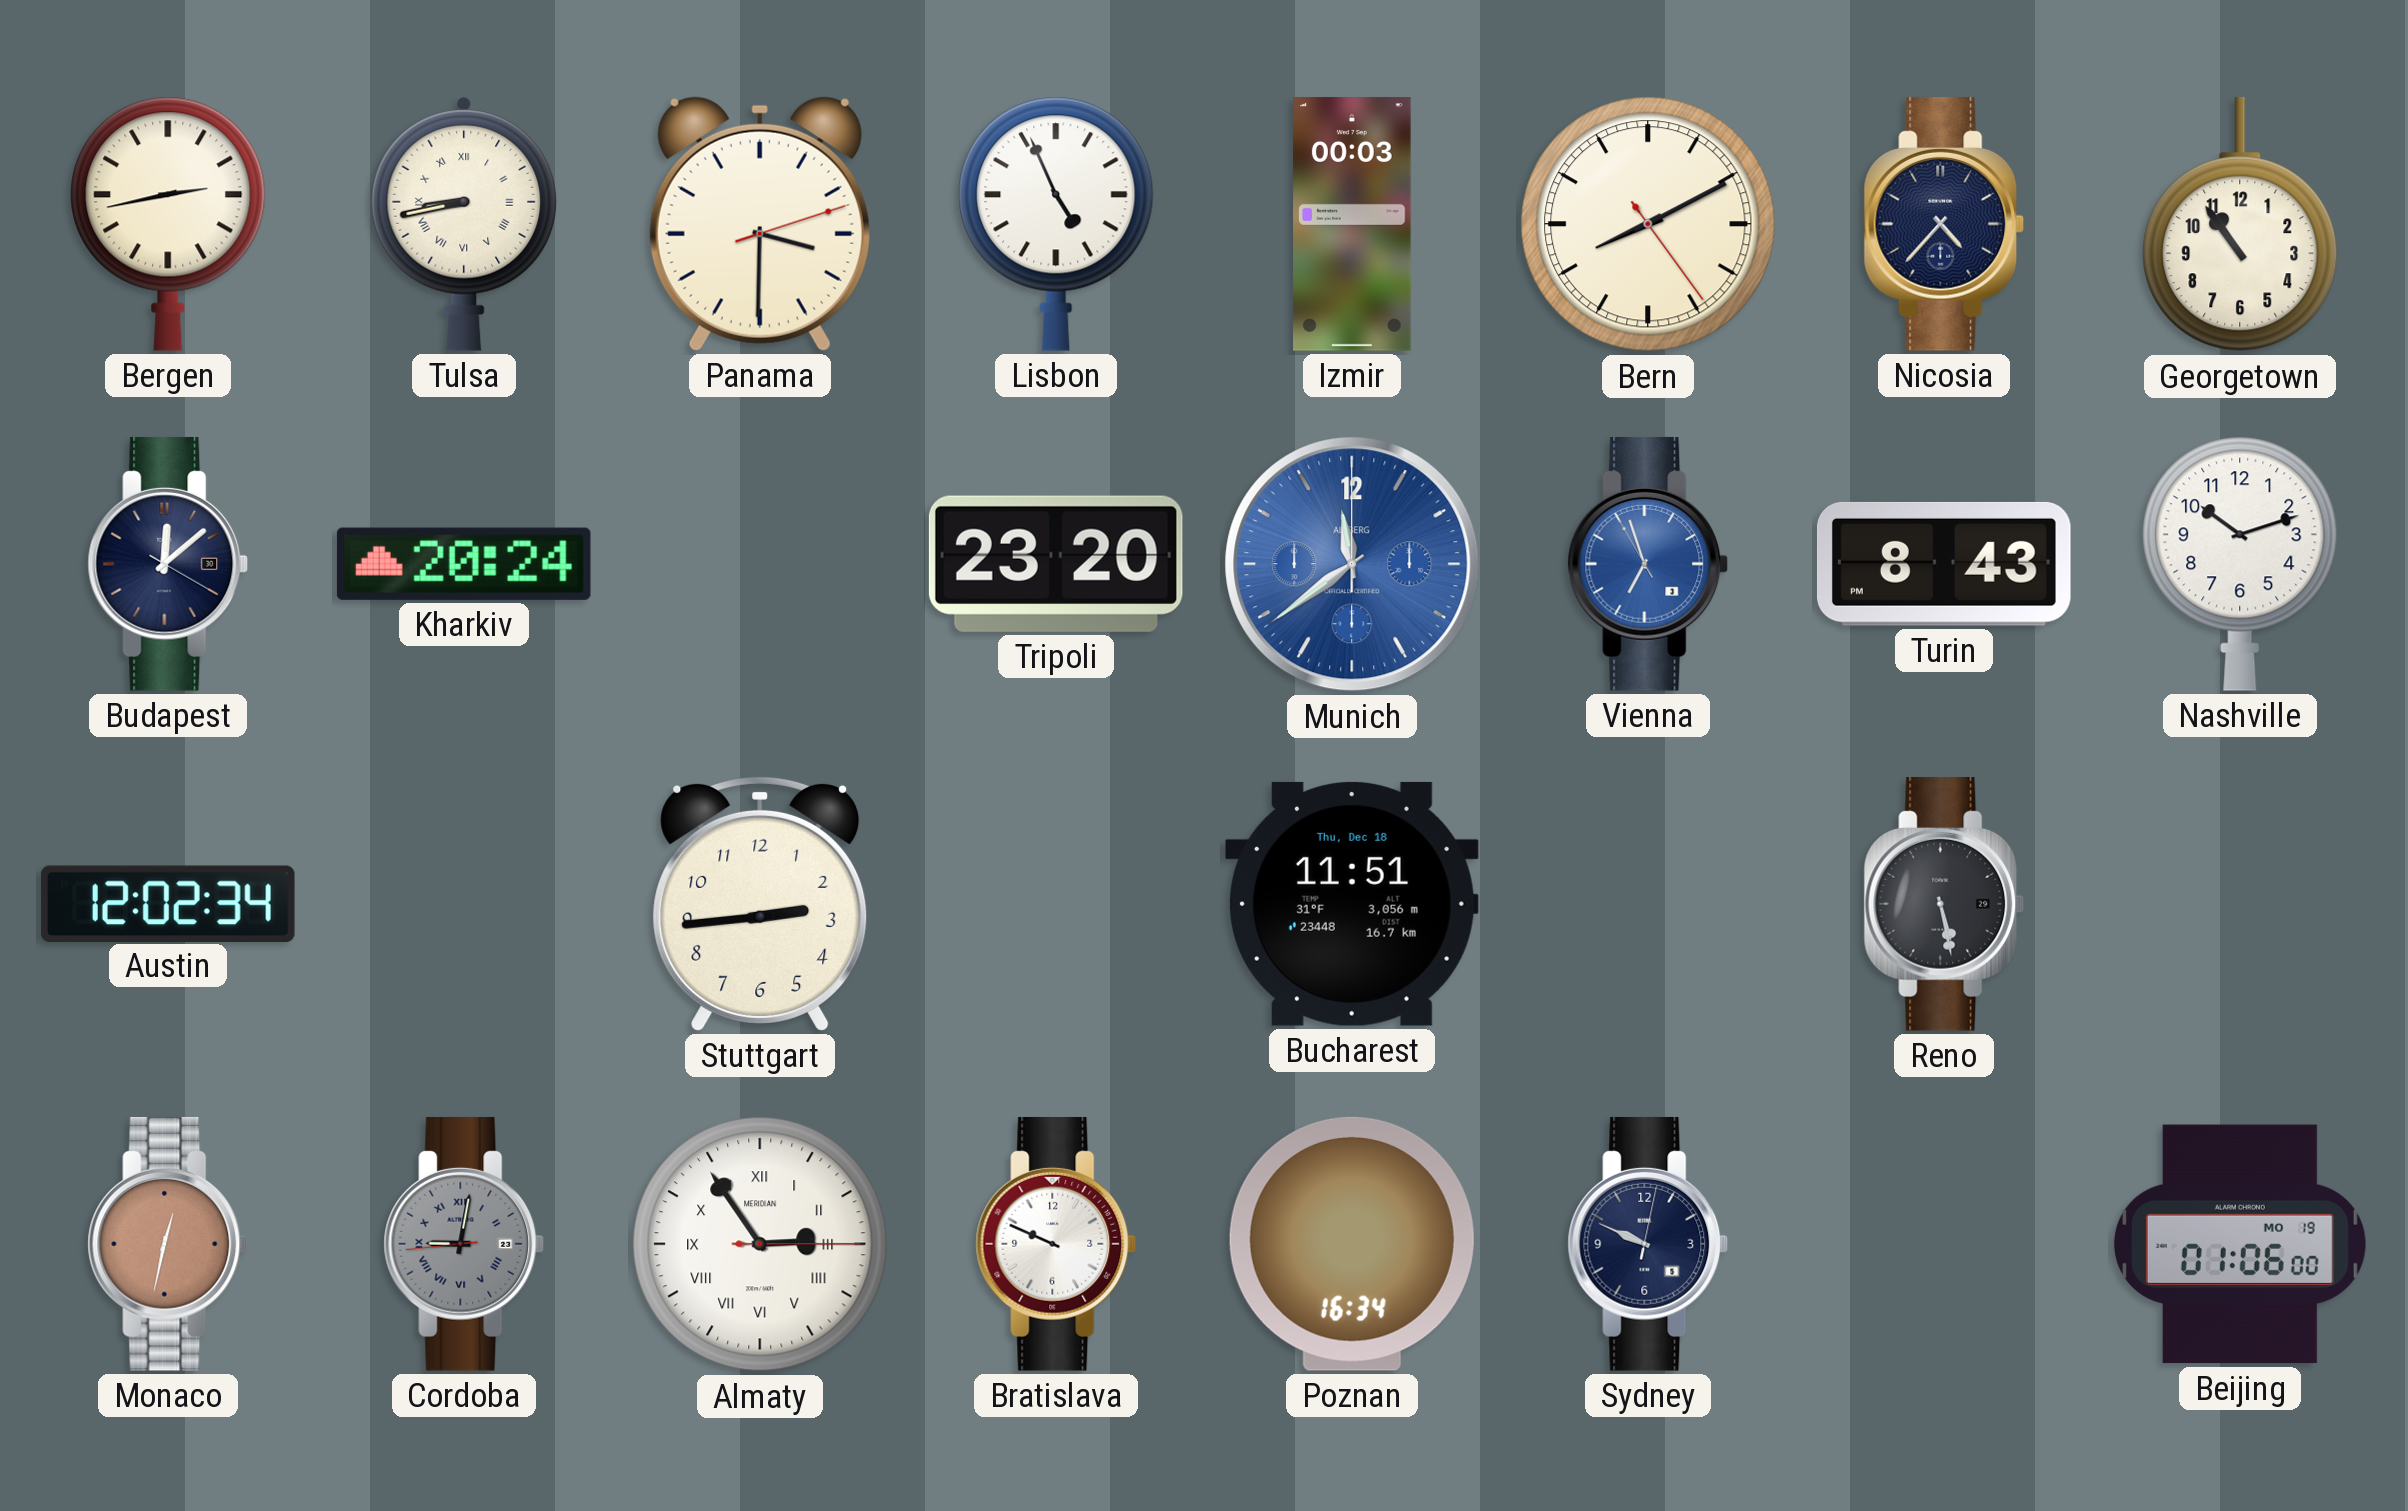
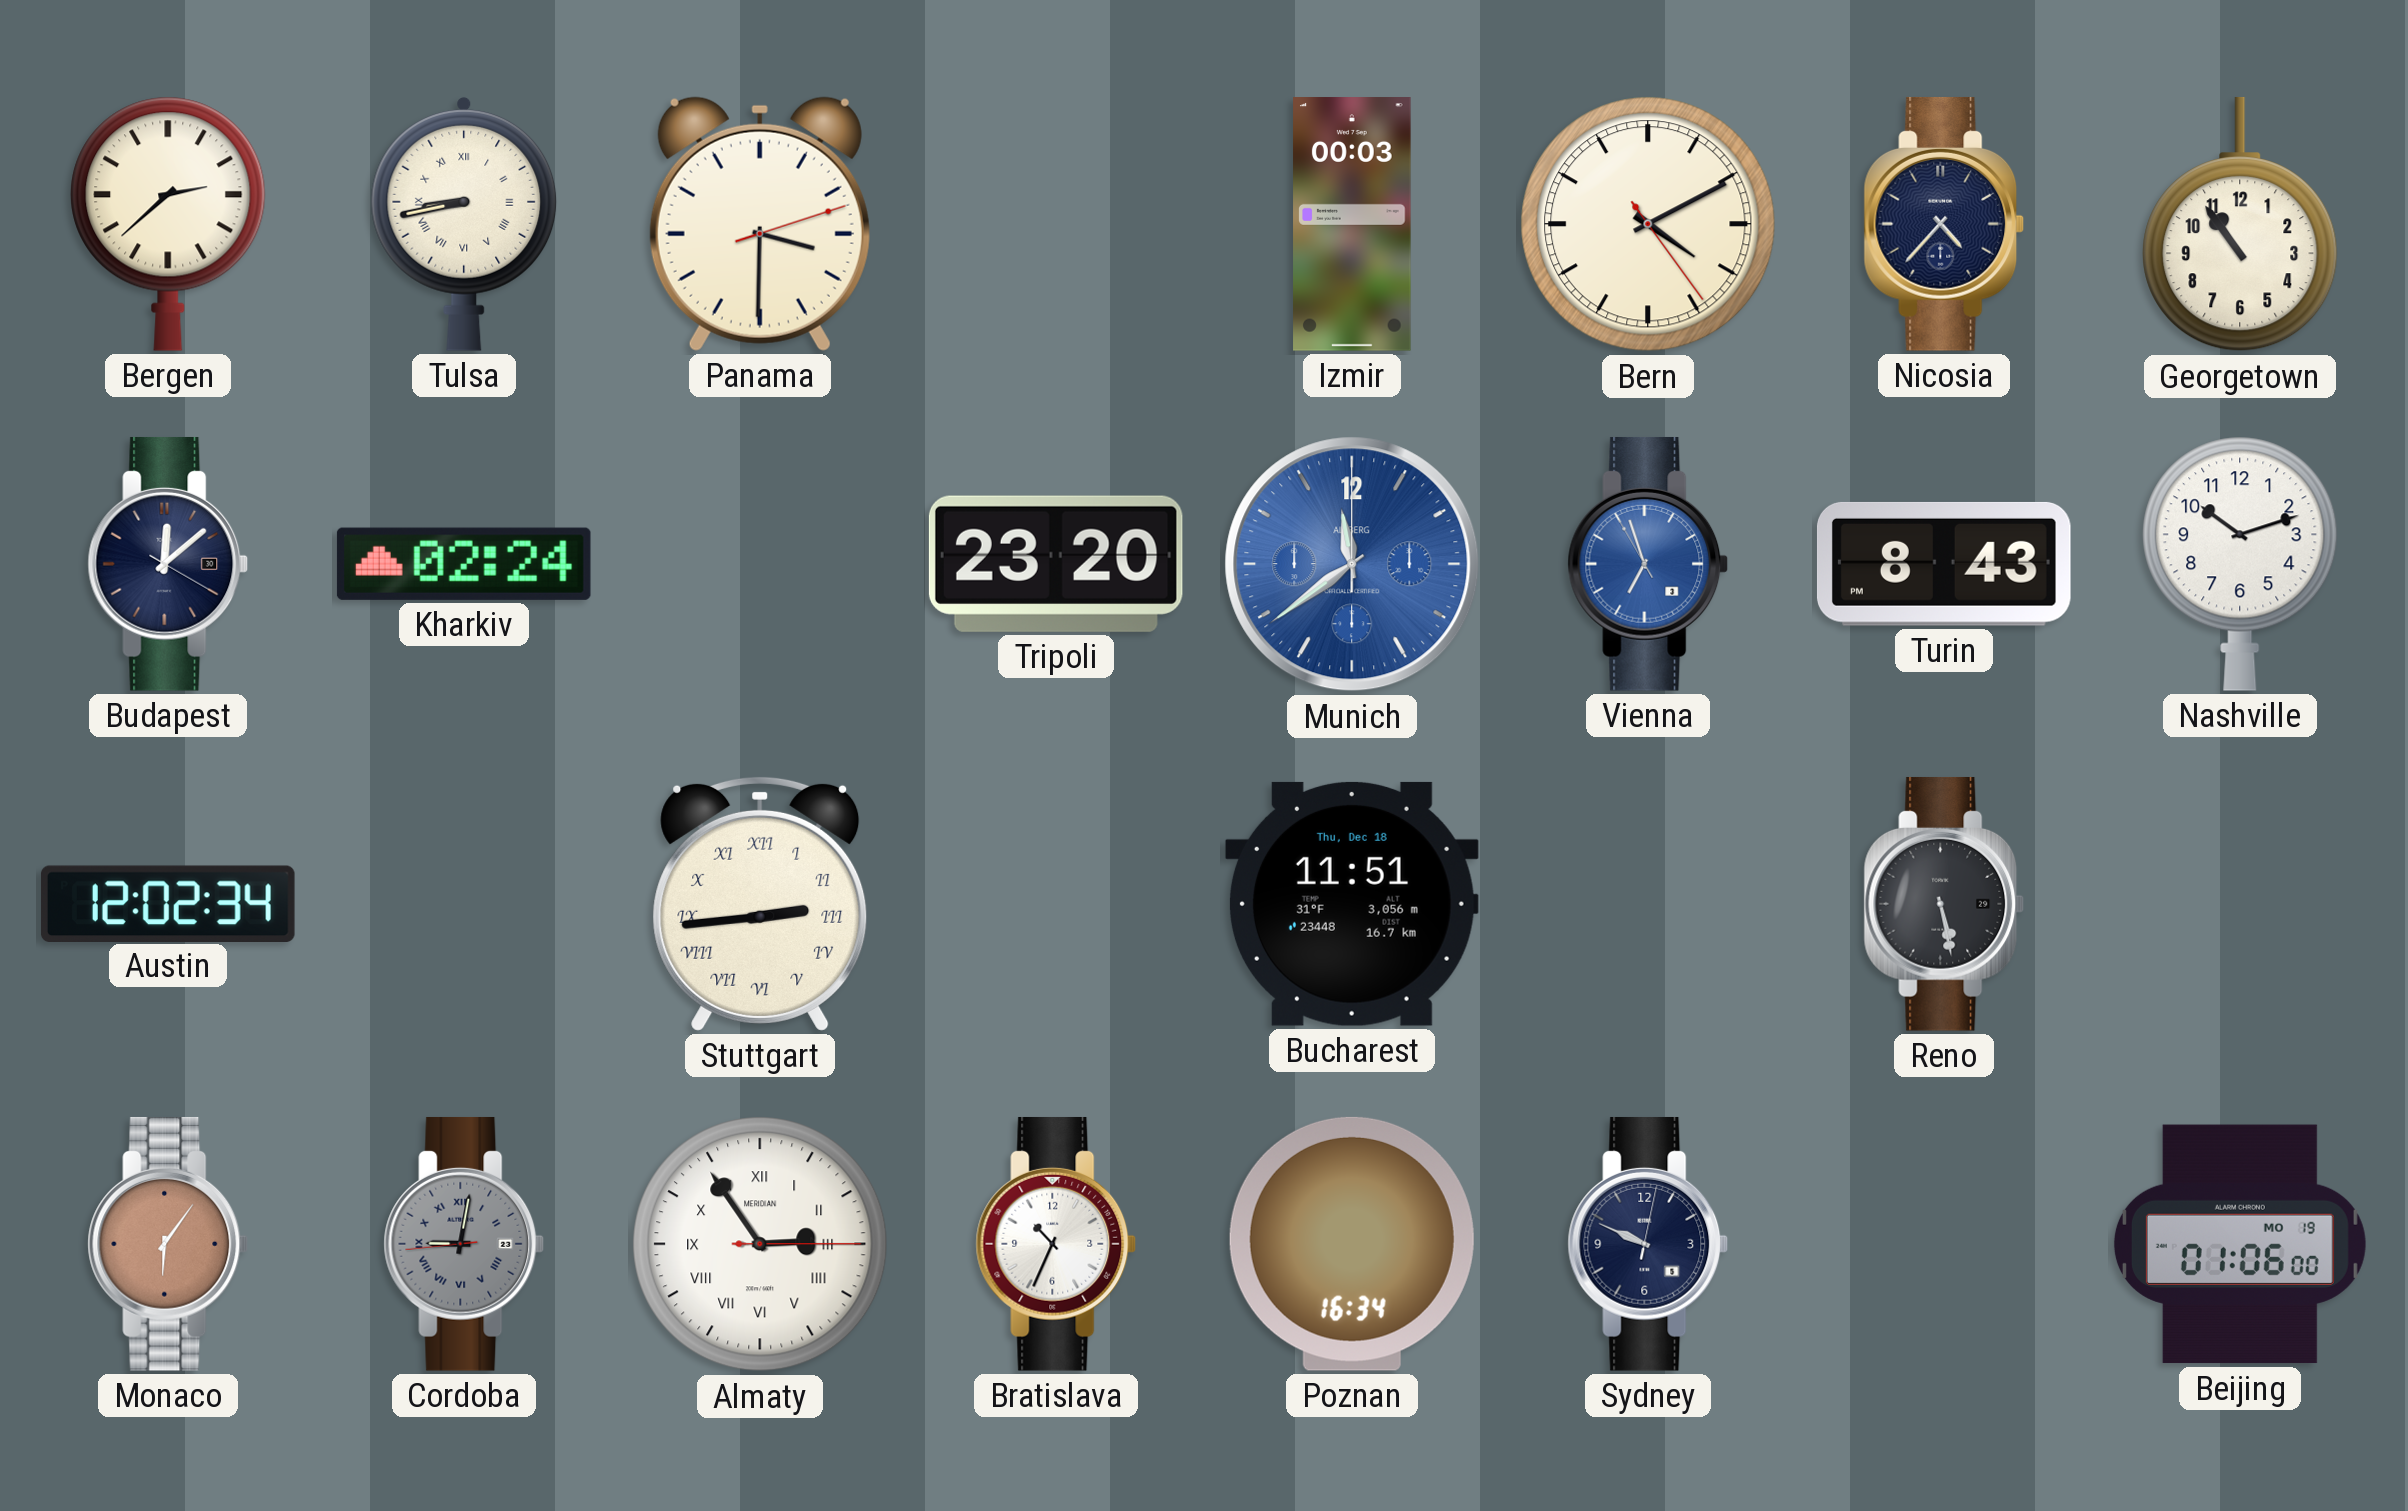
Bergen: 2:43 -> 2:38
Lisbon: 4:56 -> none
Bern: 8:10 -> 4:10
Kharkiv: 20:24 -> 02:24
Stuttgart numerals: Arabic -> Roman
Monaco: 12:32 -> 6:06
Bratislava: 9:49 -> 10:34
